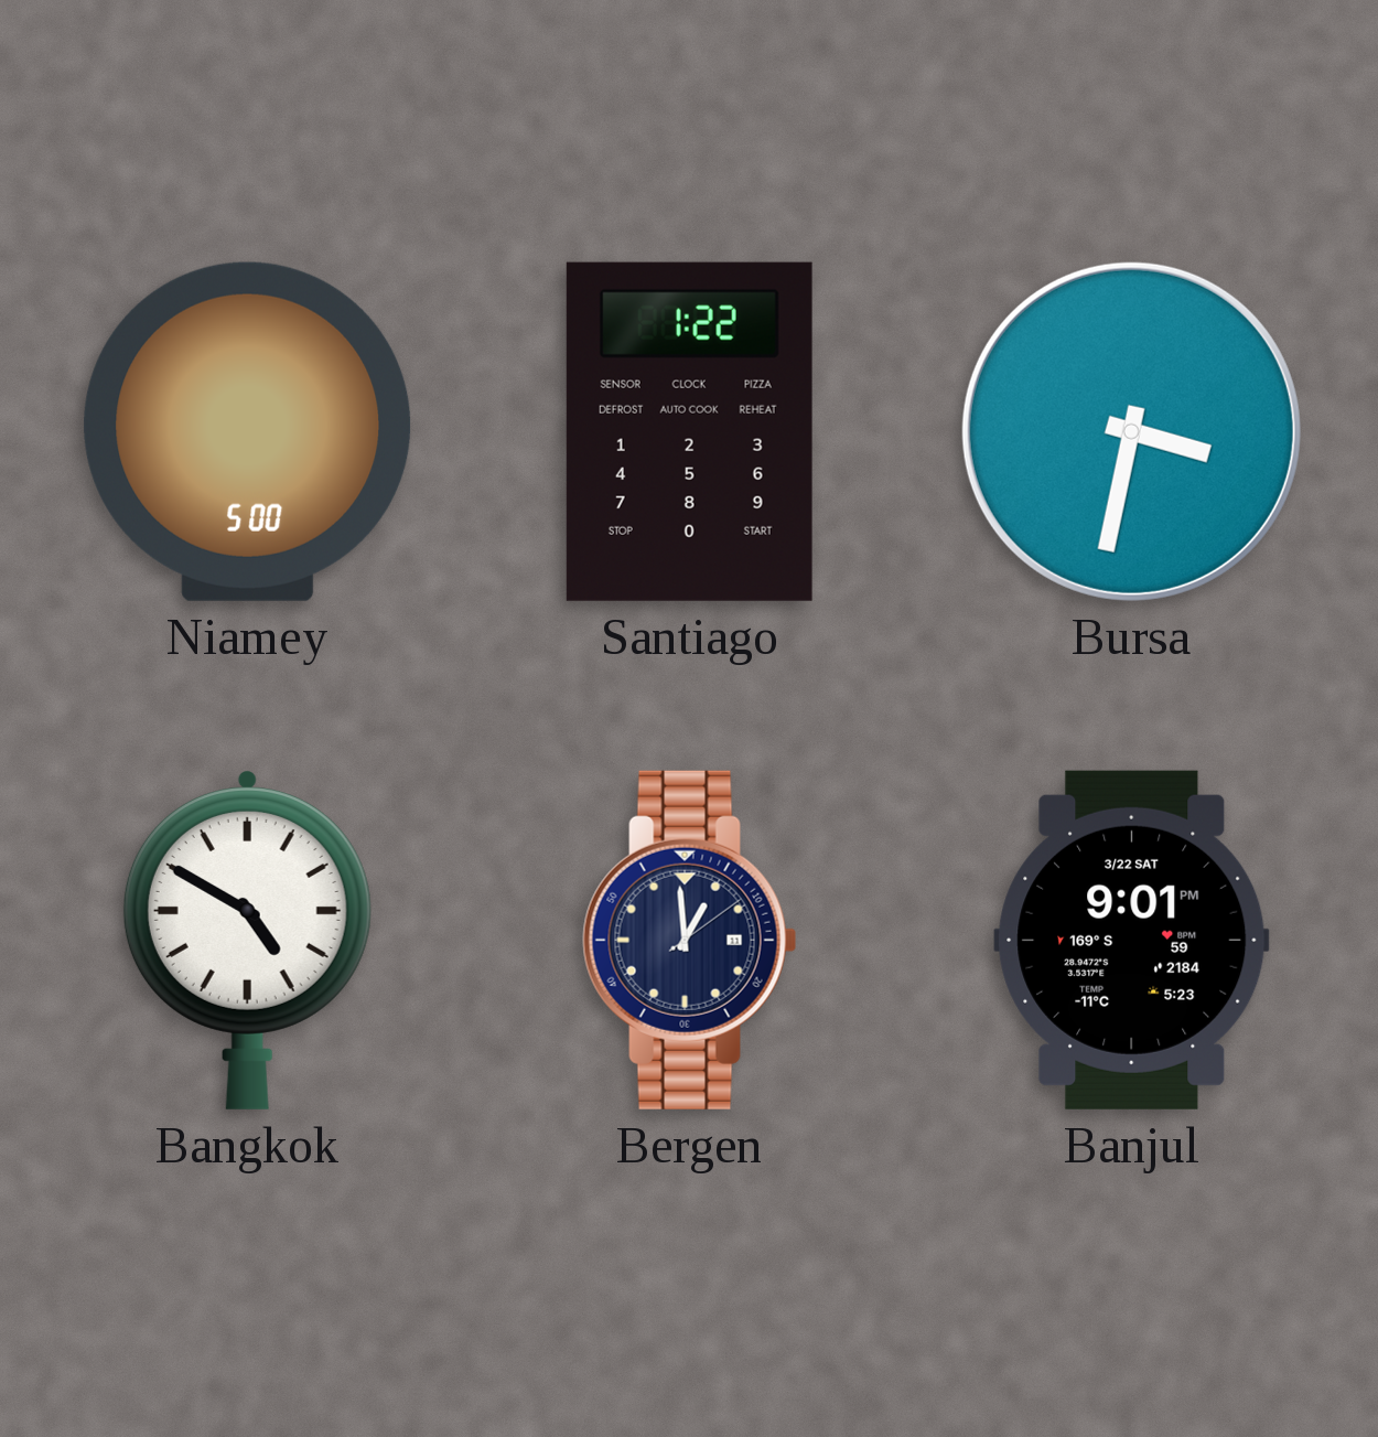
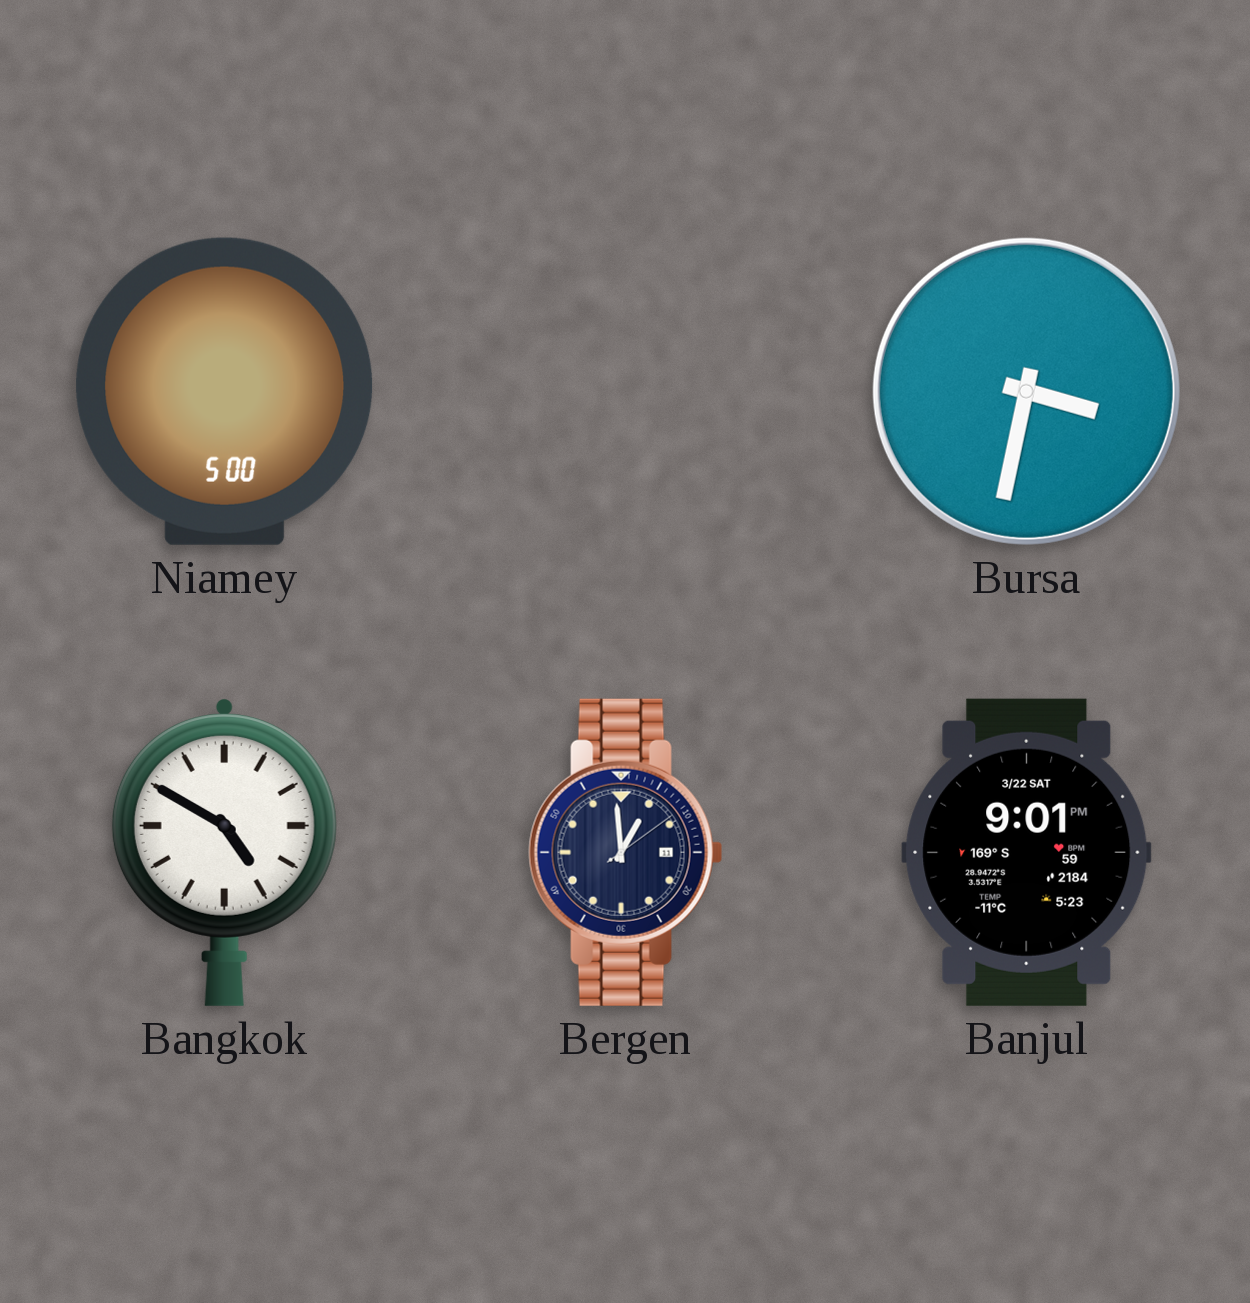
Santiago: 1:22 -> none
